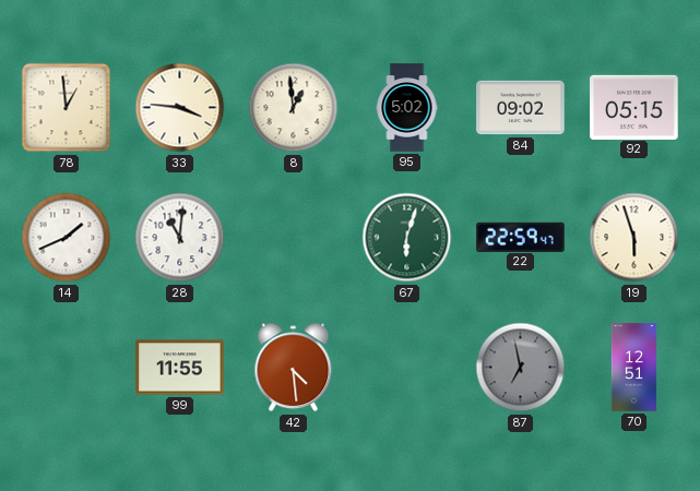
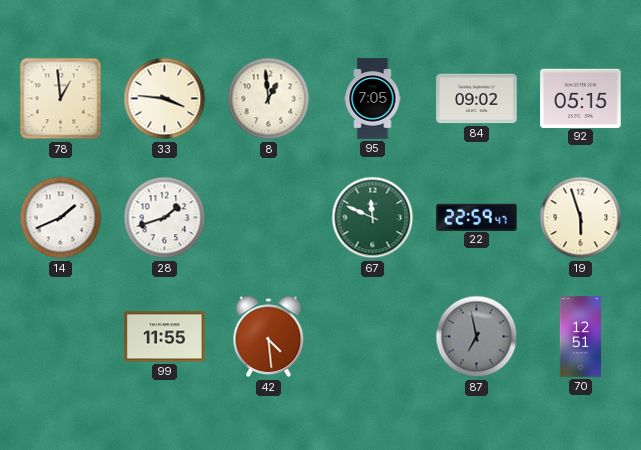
95: 5:02 -> 7:05
28: 11:01 -> 1:42
67: 6:03 -> 11:49
